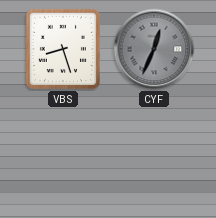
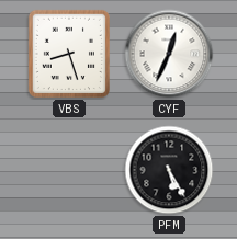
CYF dial: grey -> white
PFM: none -> 5:25
